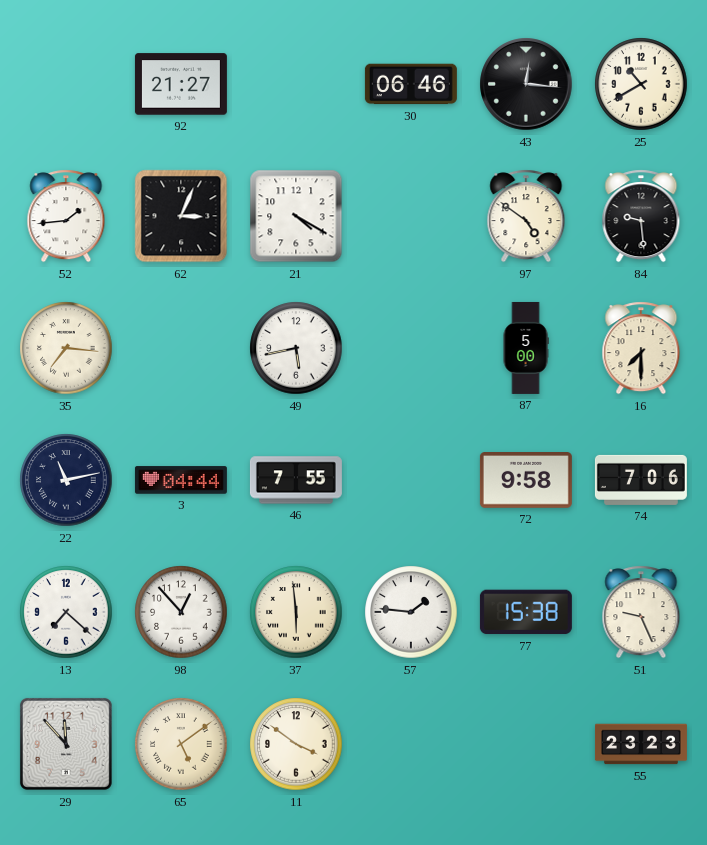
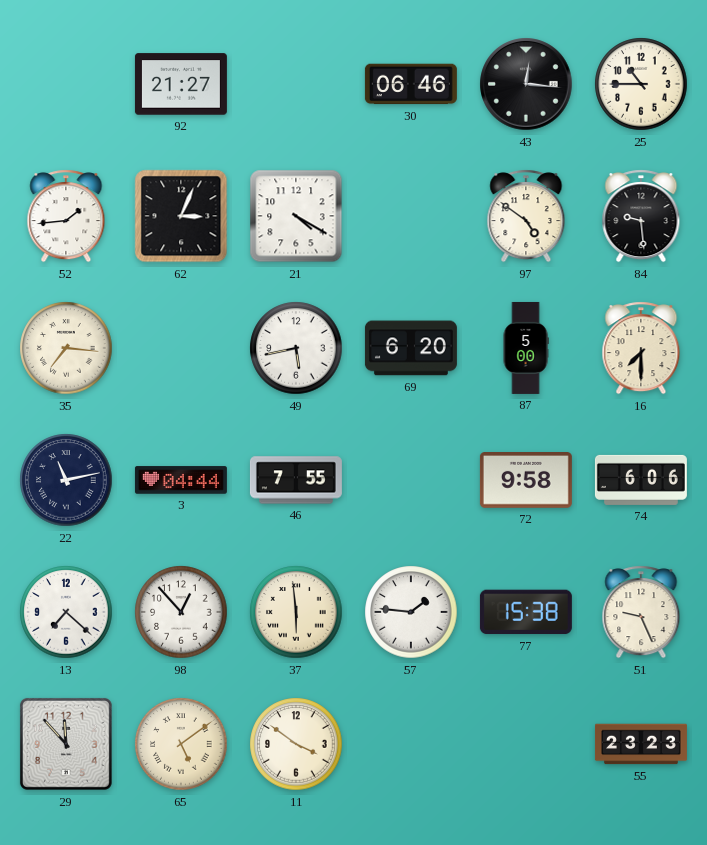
25: 10:40 -> 10:45
69: none -> 6:20
74: 7:06 -> 6:06
